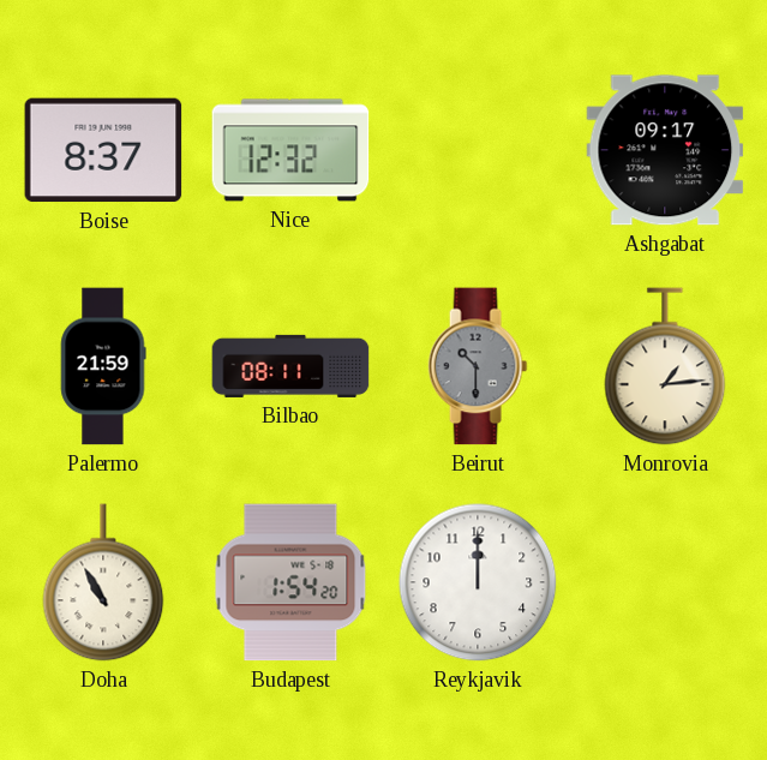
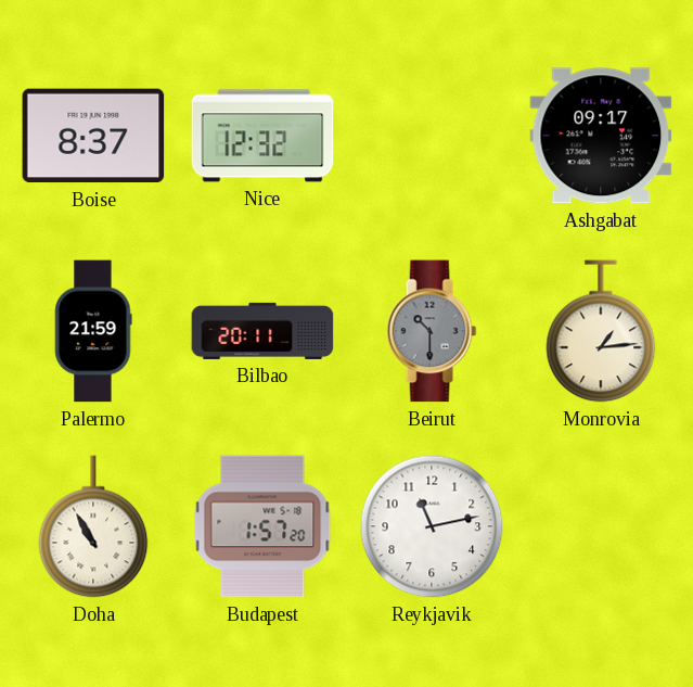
Bilbao: 08:11 -> 20:11
Budapest: 1:54 -> 1:57
Reykjavik: 12:00 -> 11:13
